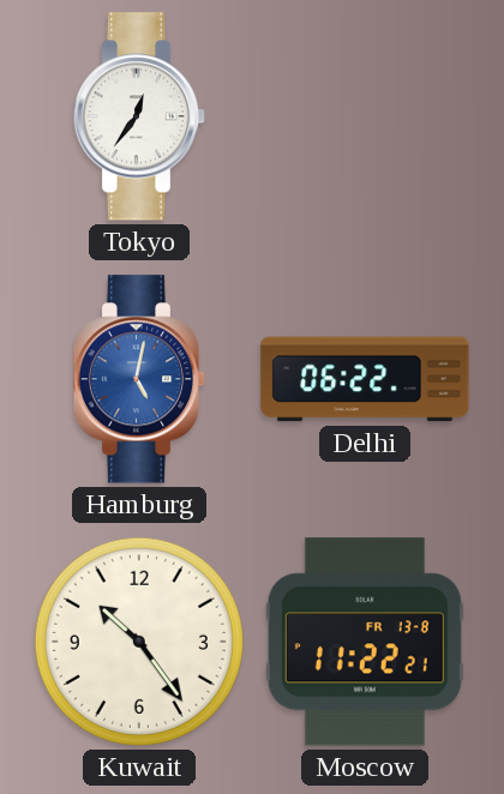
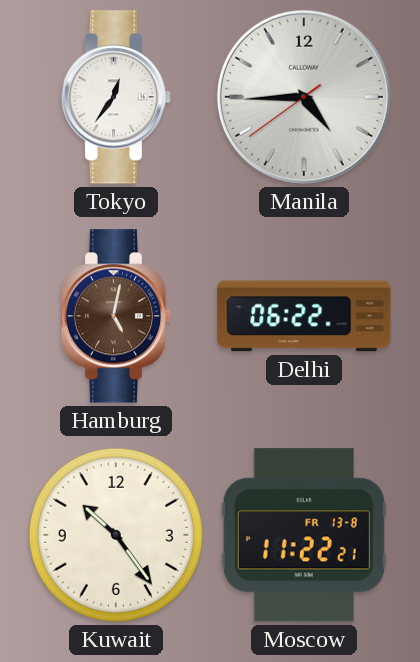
Manila: none -> 4:44
Hamburg dial: blue -> brown
